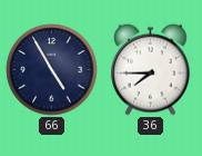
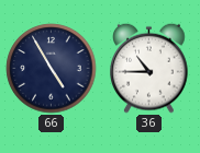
36: 7:45 -> 10:45
